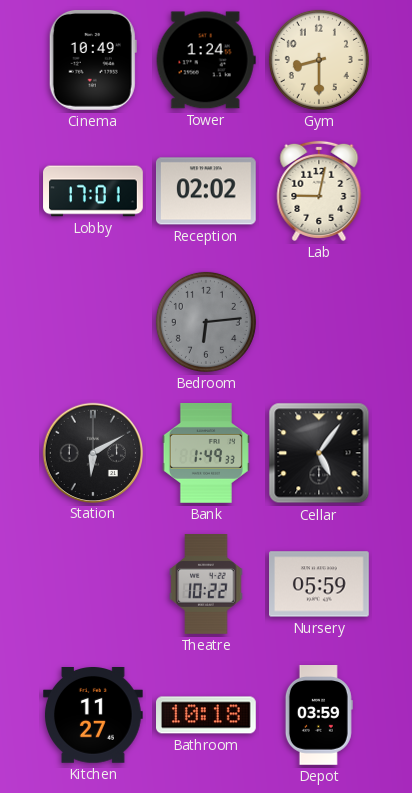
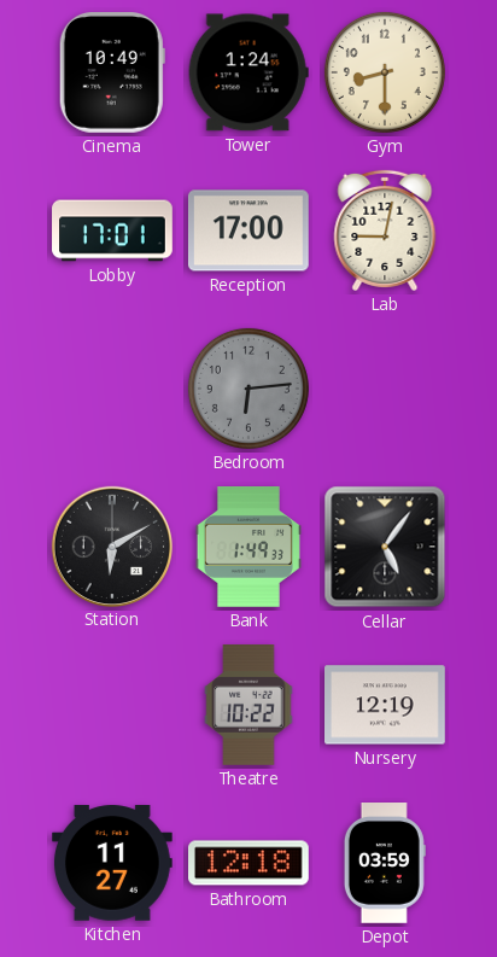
Reception: 02:02 -> 17:00
Nursery: 05:59 -> 12:19
Bathroom: 10:18 -> 12:18
